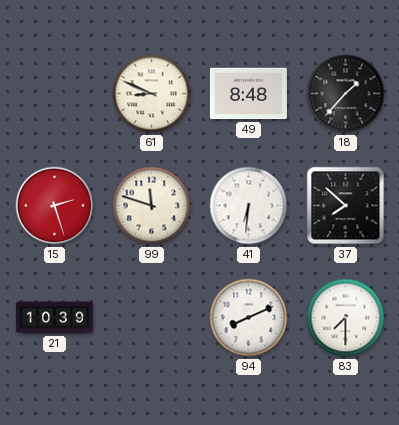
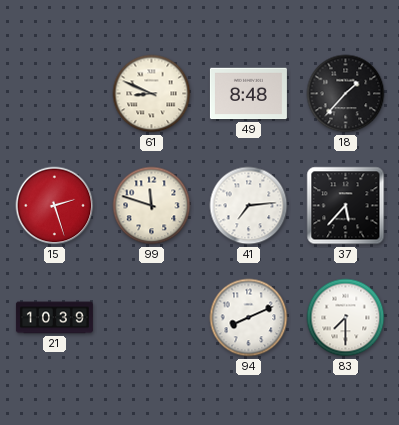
41: 6:31 -> 7:14
37: 7:52 -> 5:37
